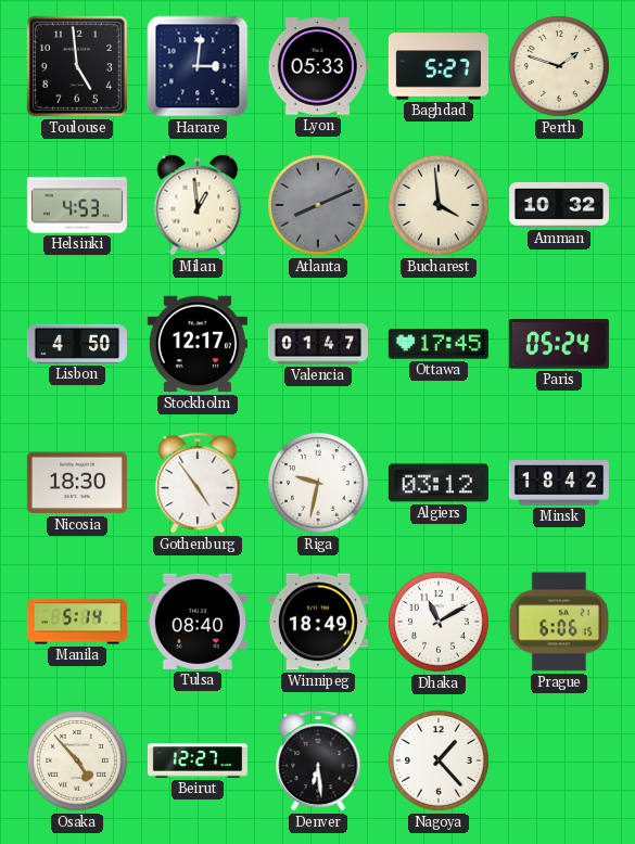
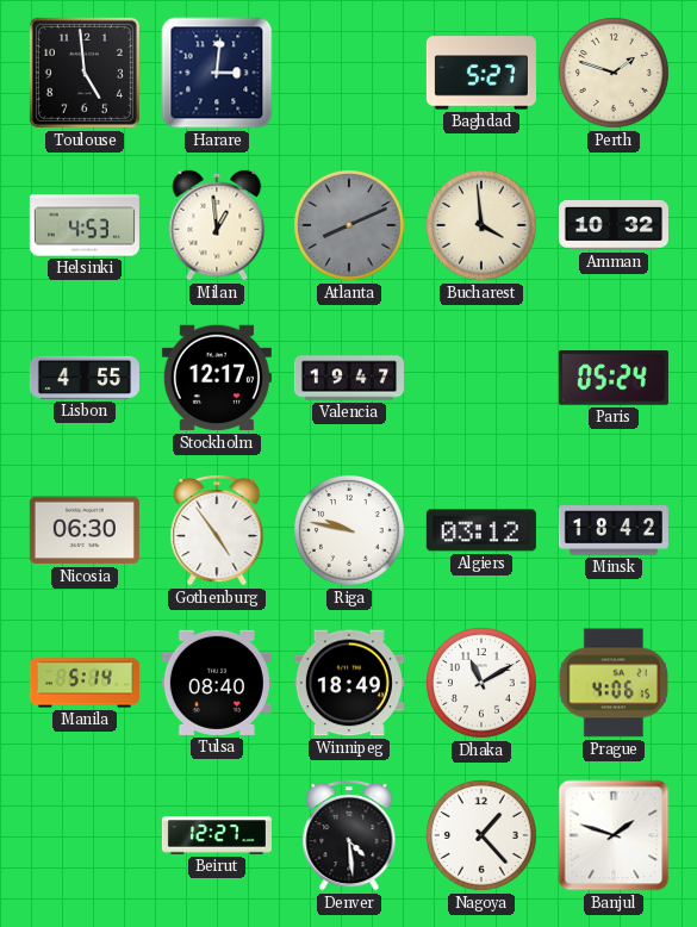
Lyon: 05:33 -> none
Lisbon: 4:50 -> 4:55
Valencia: 01:47 -> 19:47
Ottawa: 17:45 -> none
Nicosia: 18:30 -> 06:30
Riga: 9:32 -> 9:47
Prague: 6:06 -> 4:06
Osaka: 4:53 -> none
Denver: 6:29 -> 4:29
Banjul: none -> 1:48
